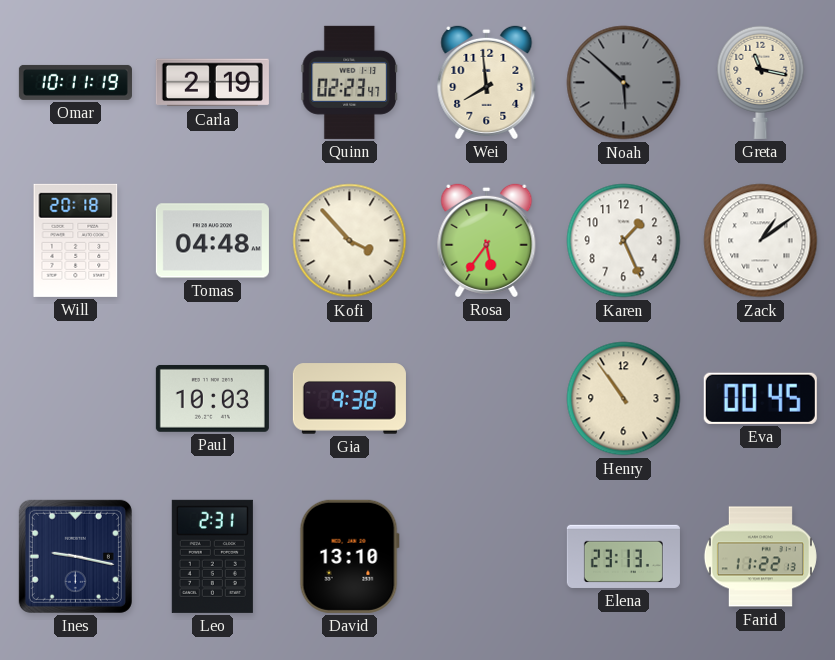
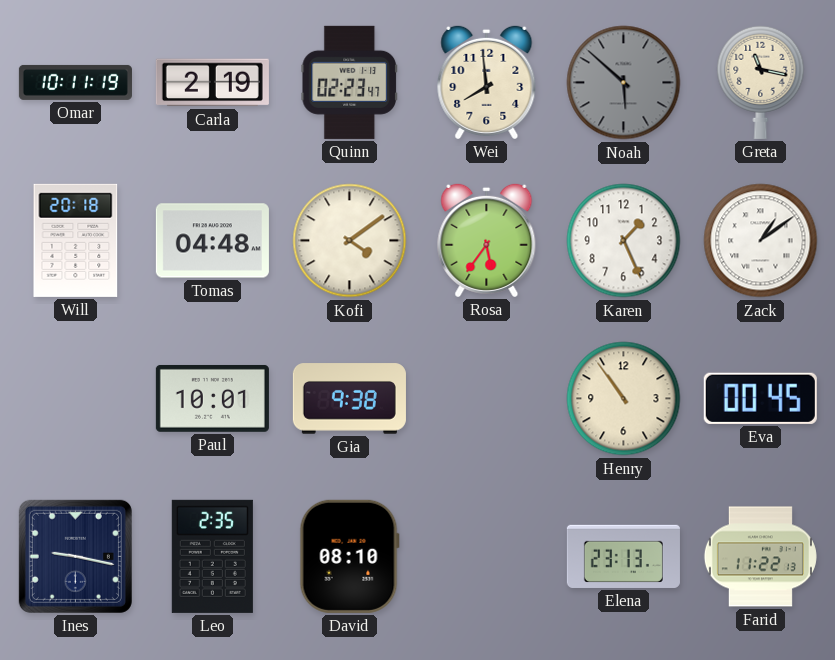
Kofi: 3:53 -> 4:09
Paul: 10:03 -> 10:01
Leo: 2:31 -> 2:35
David: 13:10 -> 08:10
